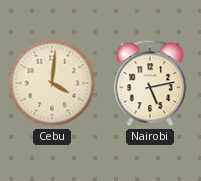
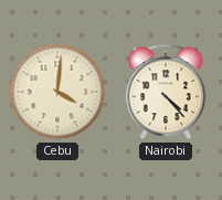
Nairobi: 5:13 -> 4:23
